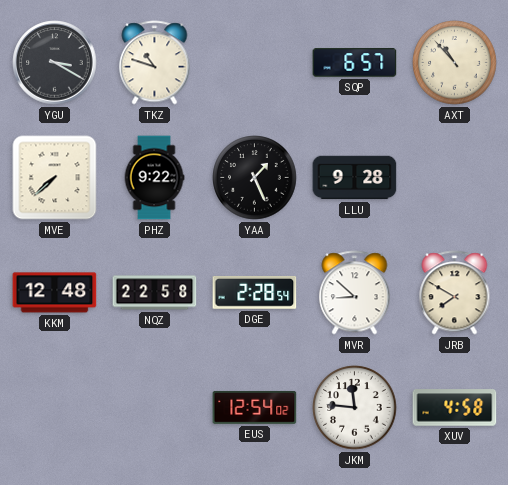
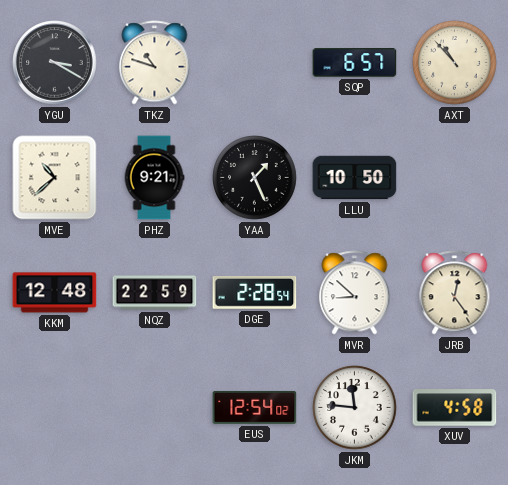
MVE: 7:38 -> 10:38
PHZ: 9:22 -> 9:21
LLU: 9:28 -> 10:50
NQZ: 22:58 -> 22:59
JRB: 7:50 -> 12:24
